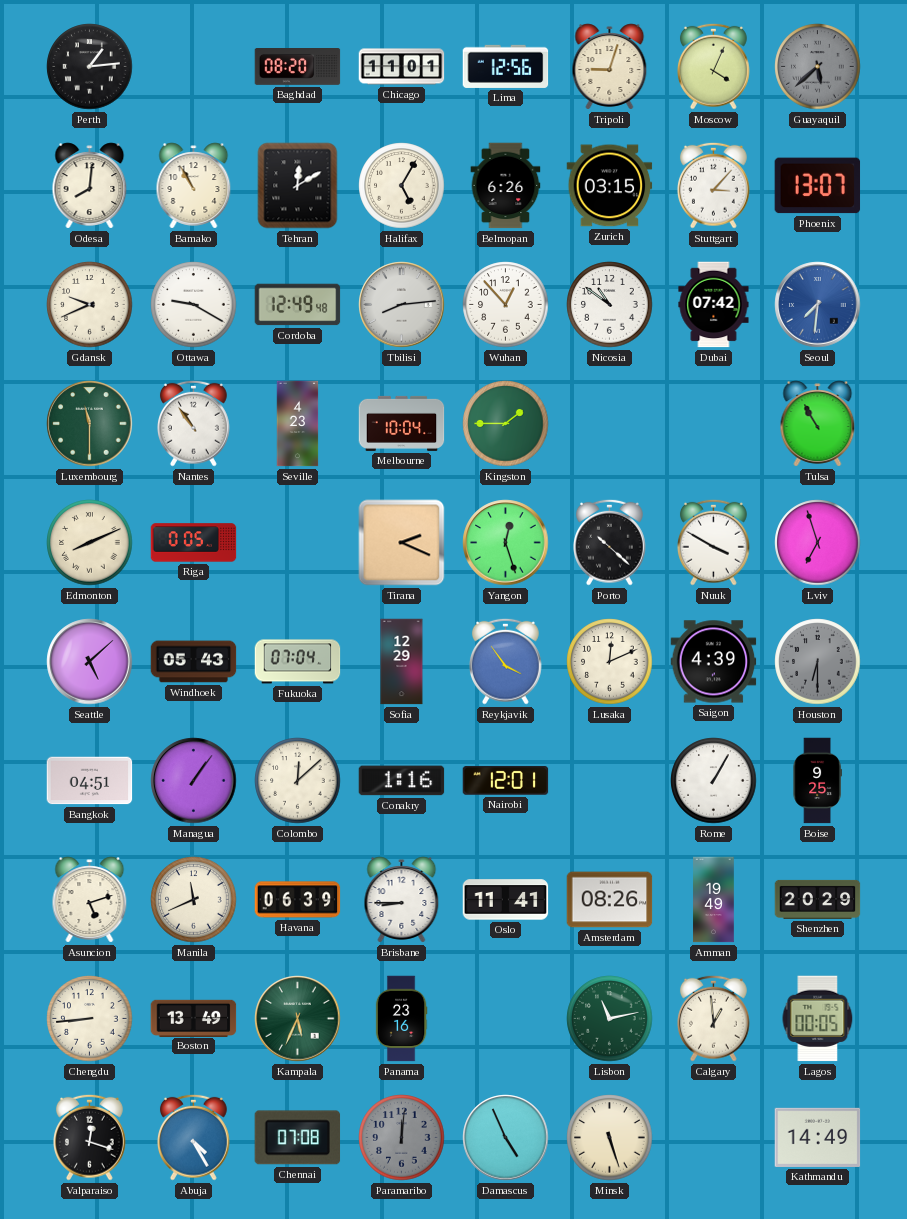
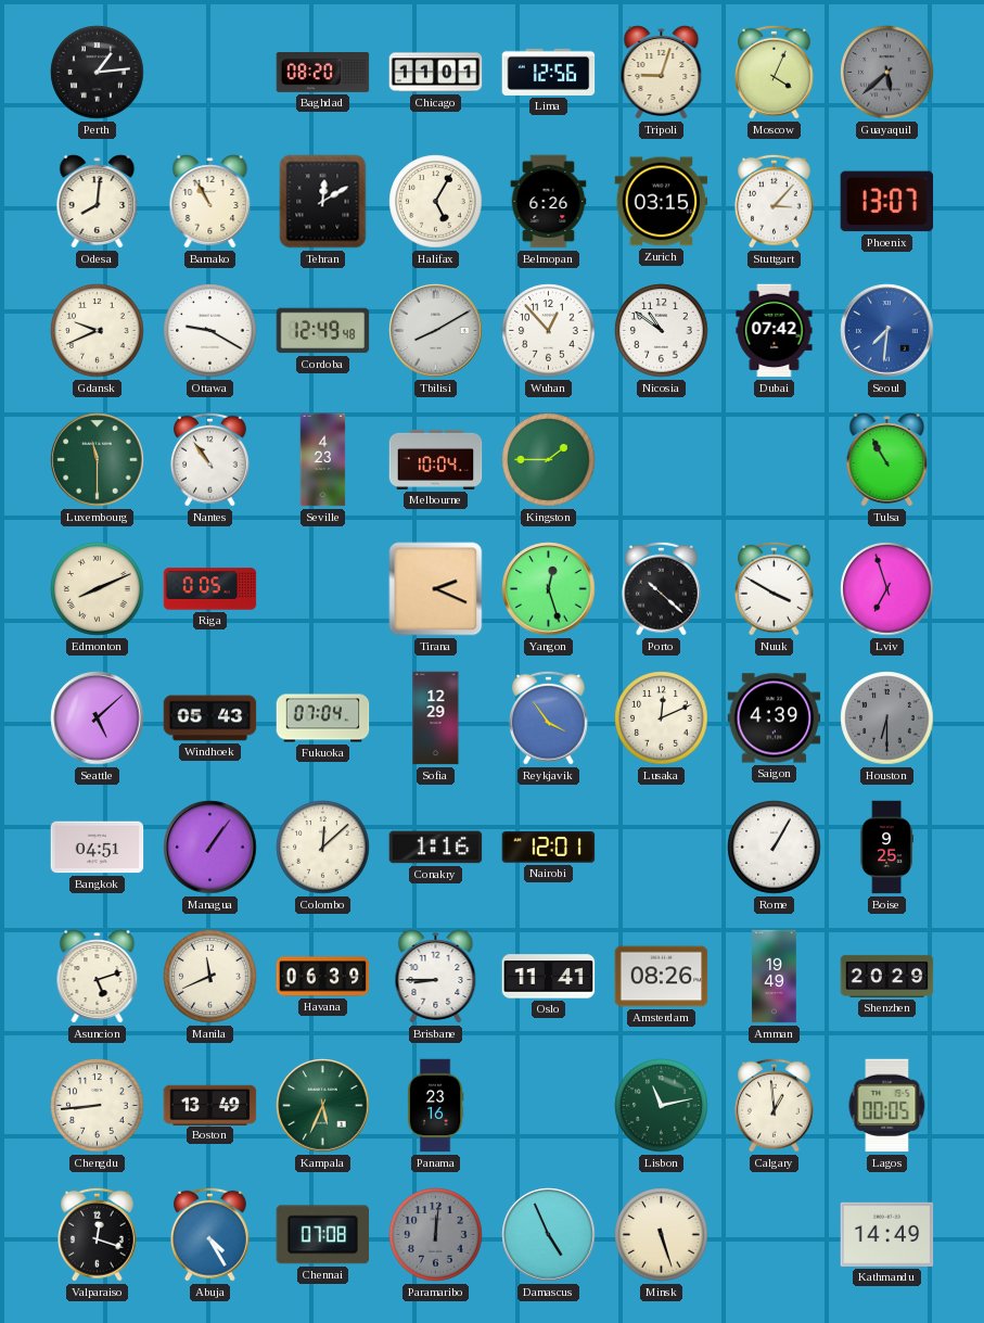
Tbilisi: 8:14 -> 8:10
